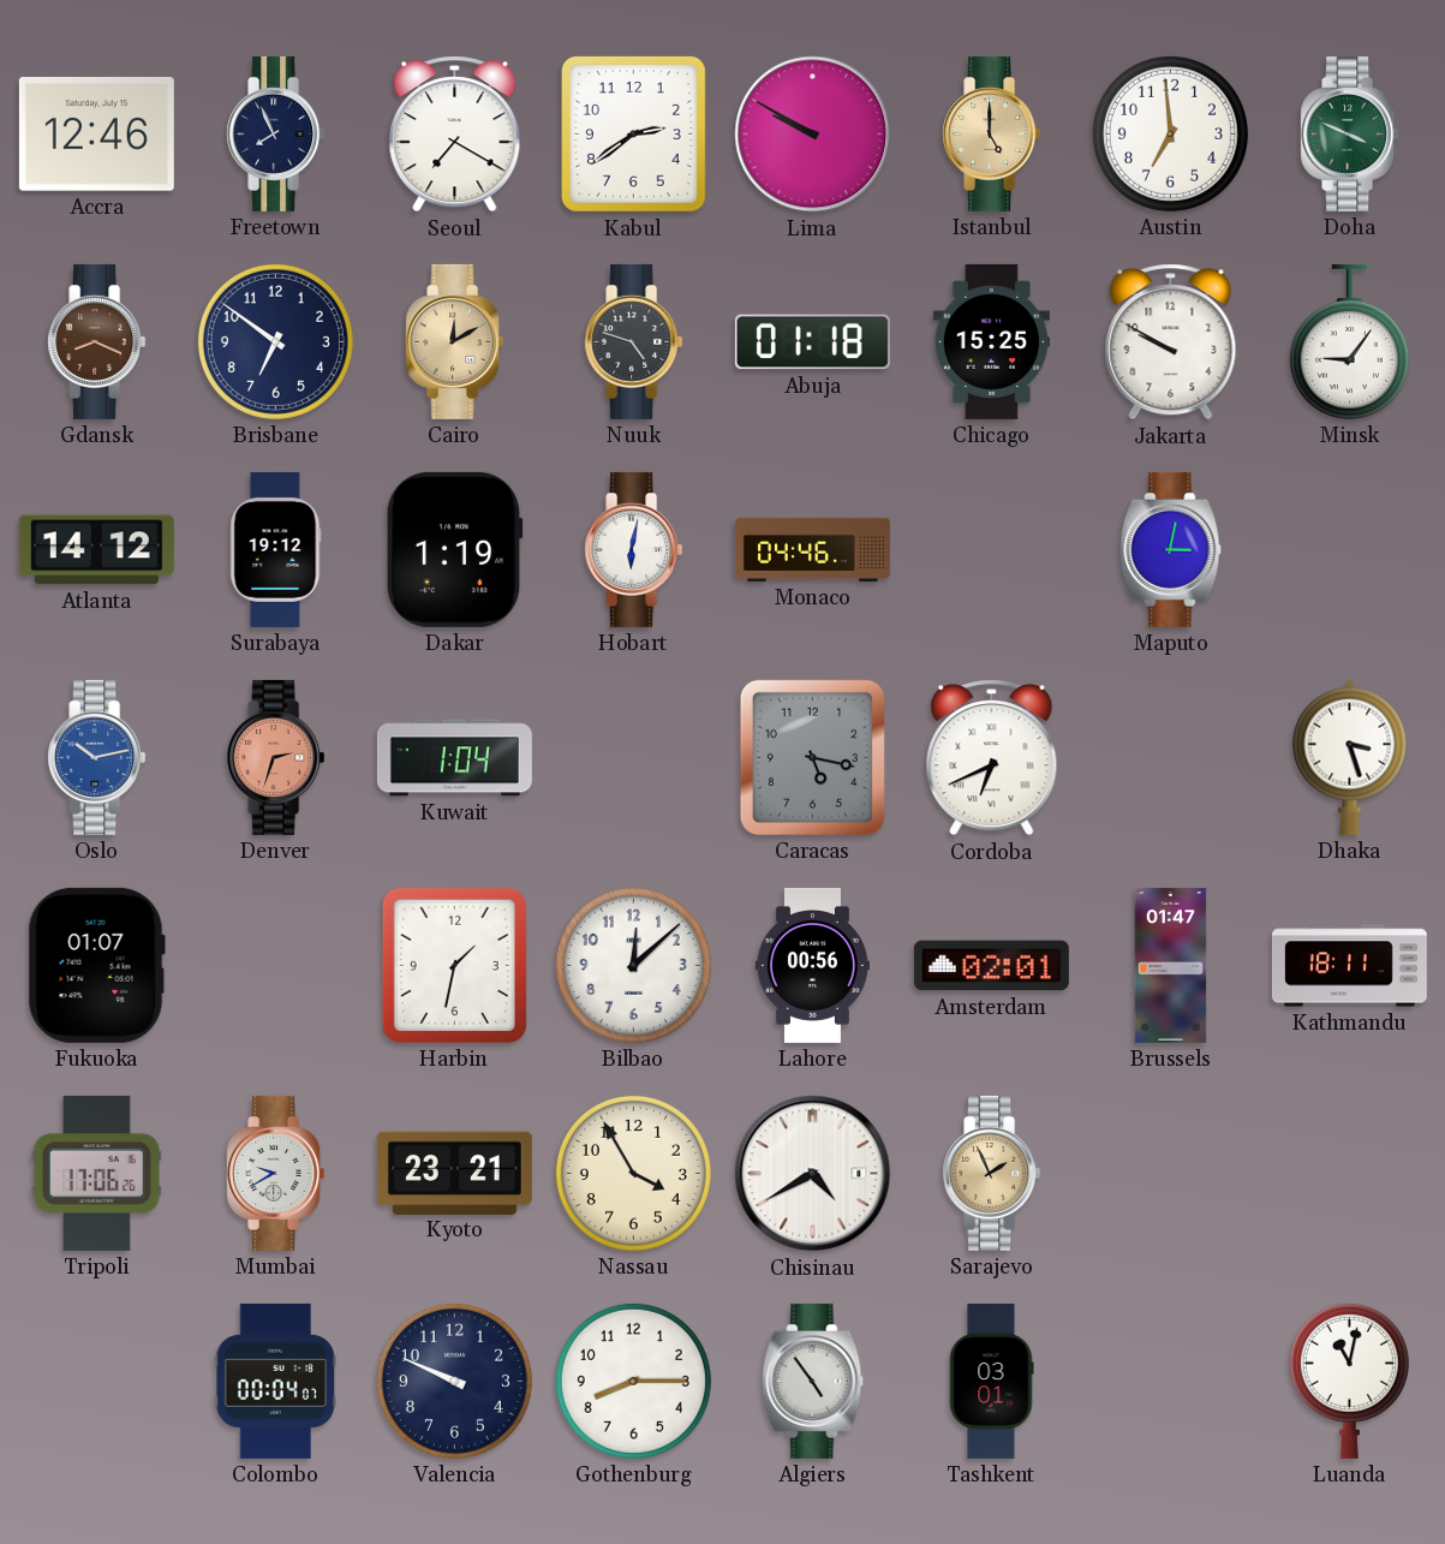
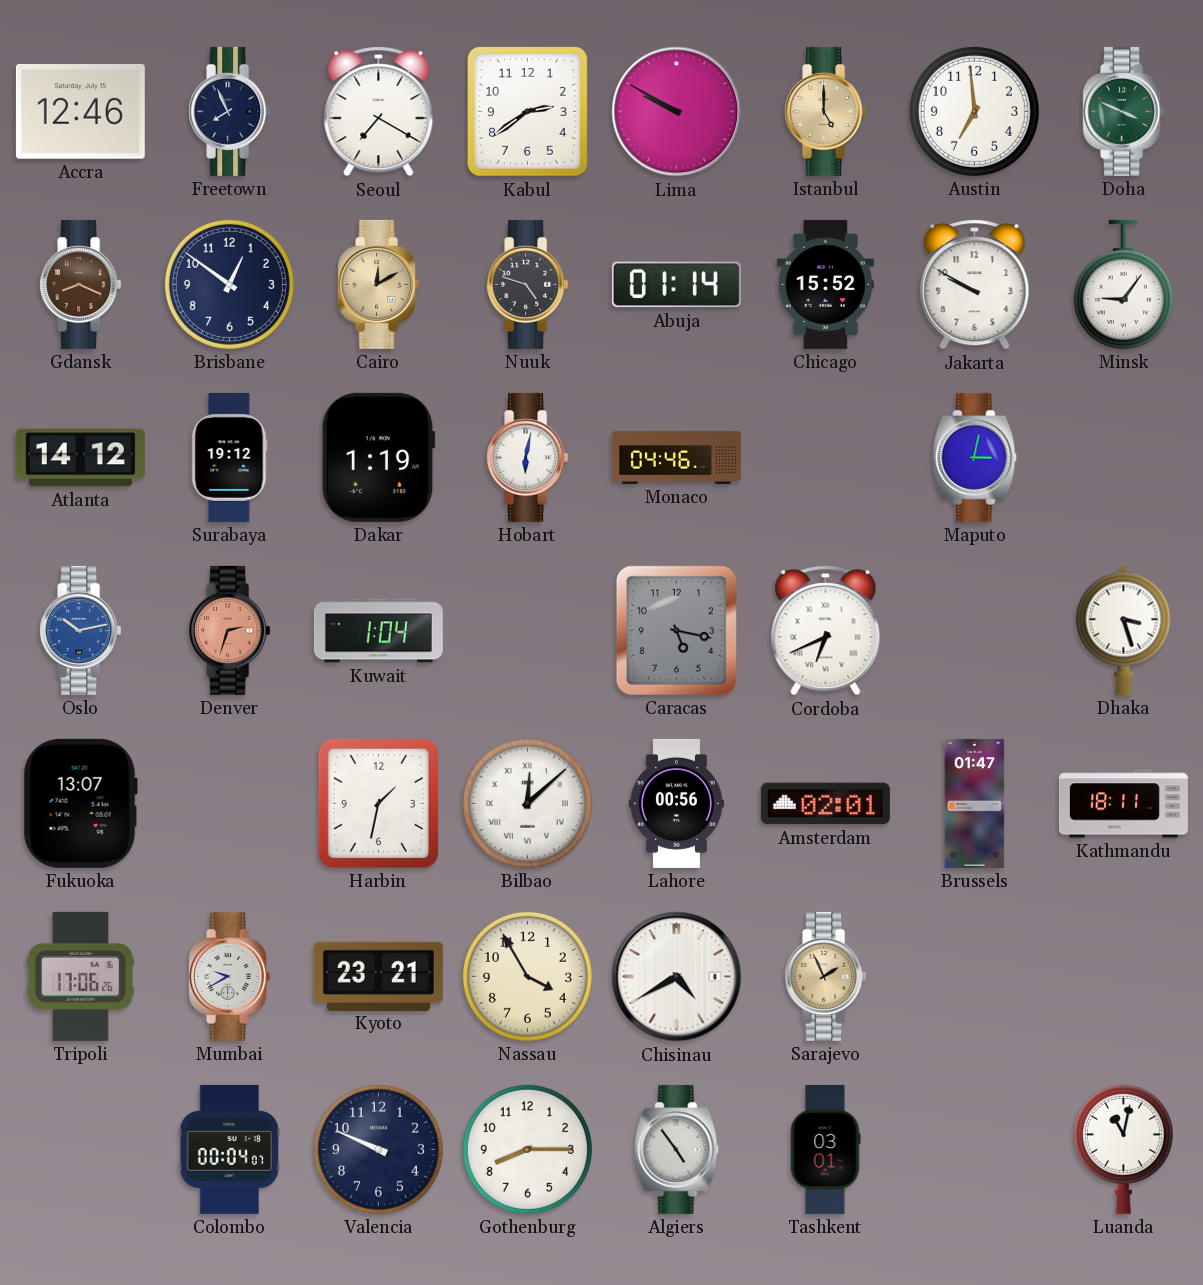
Brisbane: 6:51 -> 12:51
Abuja: 01:18 -> 01:14
Chicago: 15:25 -> 15:52
Fukuoka: 01:07 -> 13:07
Bilbao numerals: Arabic -> Roman
